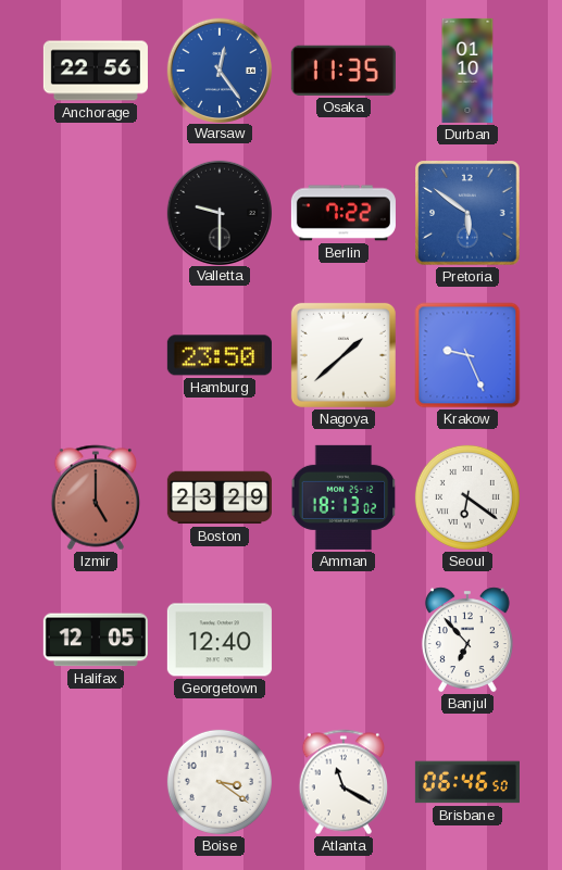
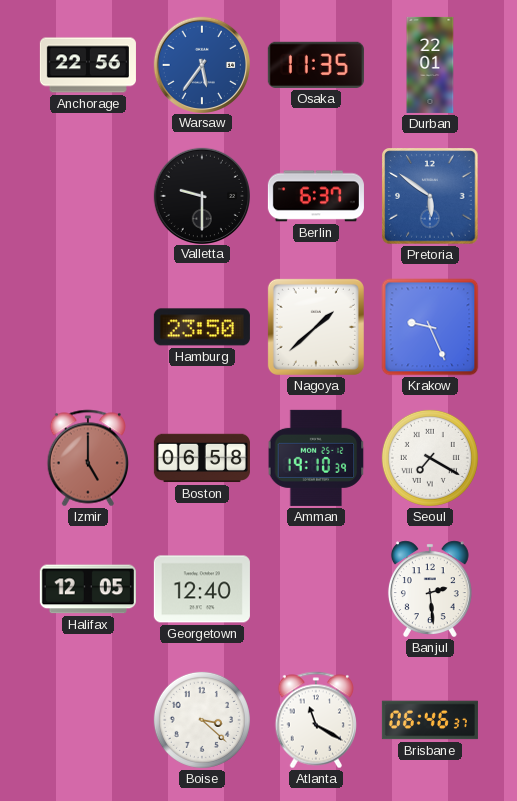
Warsaw: 12:24 -> 5:36
Durban: 01:10 -> 22:01
Berlin: 7:22 -> 6:37
Boston: 23:29 -> 06:58
Amman: 18:13 -> 19:10
Seoul: 6:21 -> 7:20
Banjul: 6:53 -> 2:29
Boise: 3:21 -> 3:22
Brisbane: 06:46:50 -> 06:46:37
